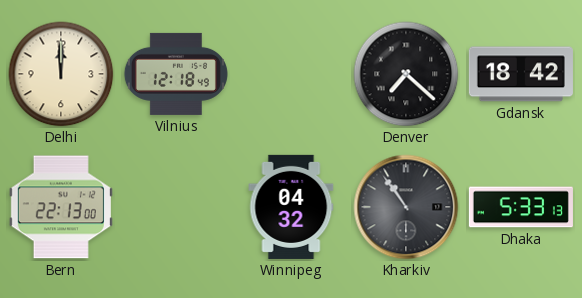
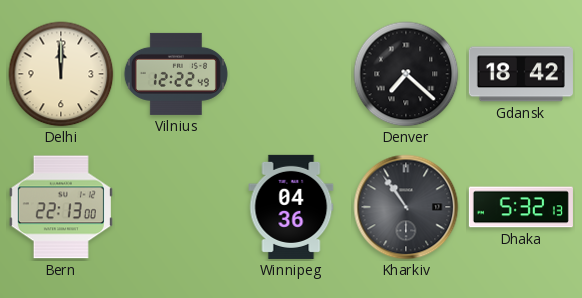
Vilnius: 12:18 -> 12:22
Winnipeg: 04:32 -> 04:36
Dhaka: 5:33 -> 5:32
